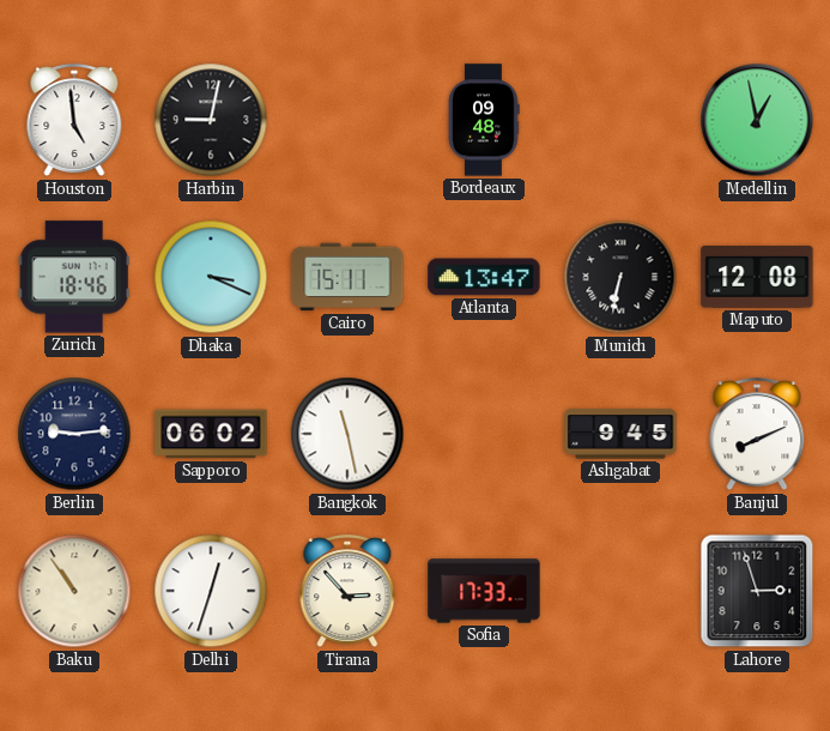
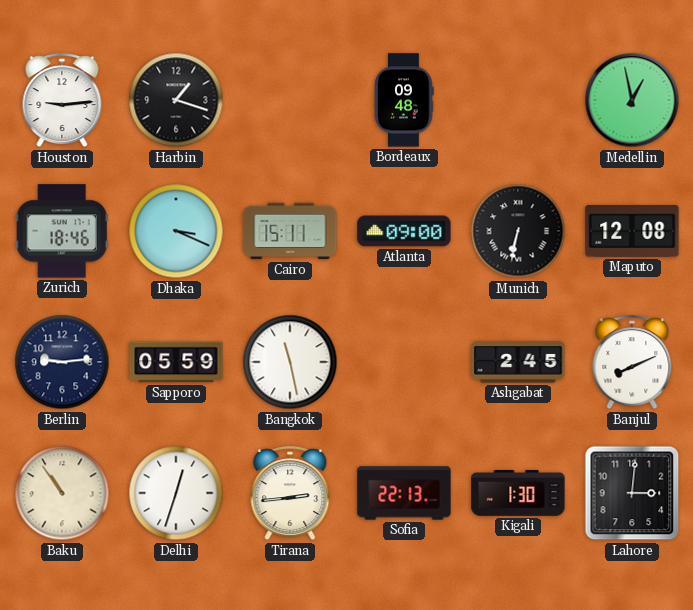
Houston: 4:59 -> 9:14
Harbin: 9:02 -> 1:18
Atlanta: 13:47 -> 09:00
Sapporo: 06:02 -> 05:59
Ashgabat: 9:45 -> 2:45
Tirana: 2:53 -> 2:44
Sofia: 17:33 -> 22:13
Kigali: none -> 1:30
Lahore: 2:57 -> 3:01
